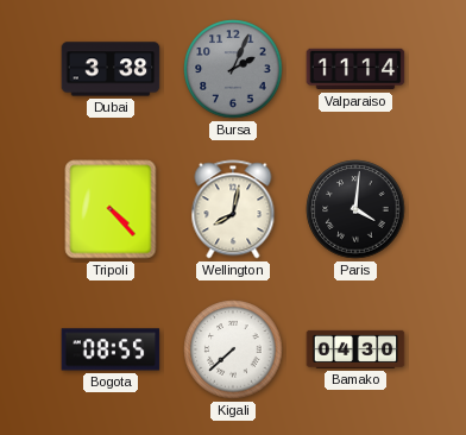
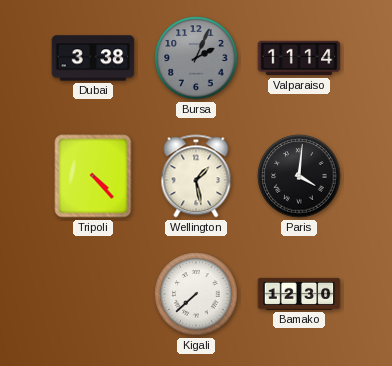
Wellington: 8:02 -> 1:28
Bogota: 08:55 -> none
Bamako: 04:30 -> 12:30
